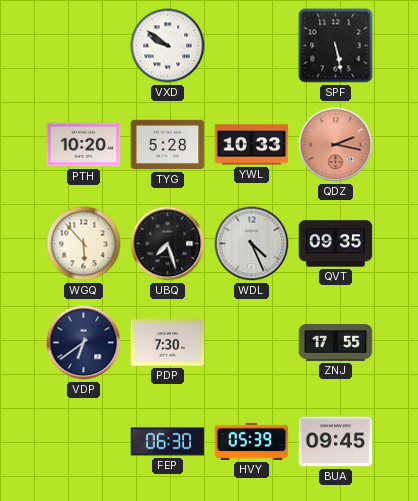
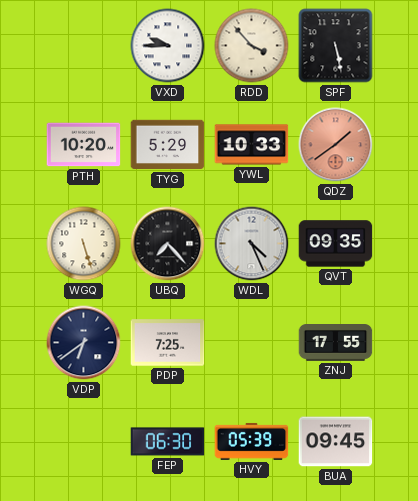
VXD: 9:51 -> 9:45
RDD: none -> 3:53
TYG: 5:28 -> 5:29
QDZ: 2:17 -> 1:39
WGQ: 5:53 -> 5:27
UBQ: 7:27 -> 7:23
PDP: 7:30 -> 7:25
